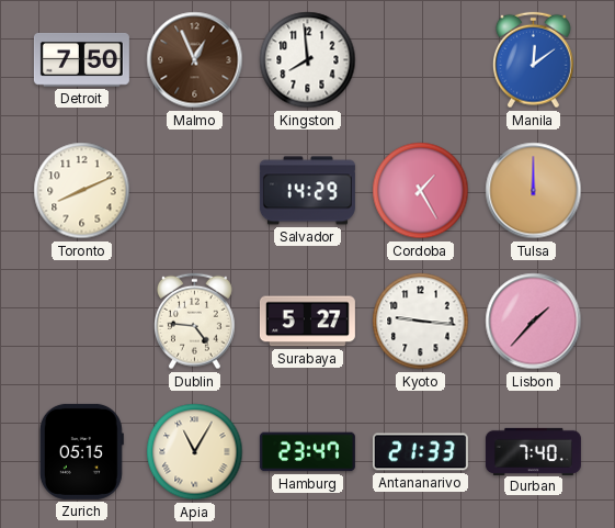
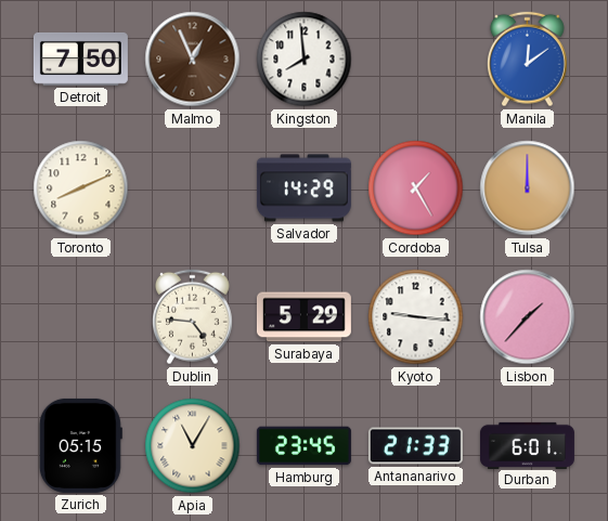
Surabaya: 5:27 -> 5:29
Hamburg: 23:47 -> 23:45
Durban: 7:40 -> 6:01
